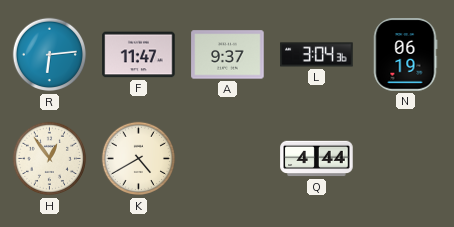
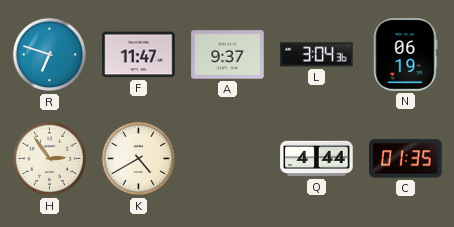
R: 6:14 -> 6:48
H: 12:54 -> 2:54
C: none -> 01:35
